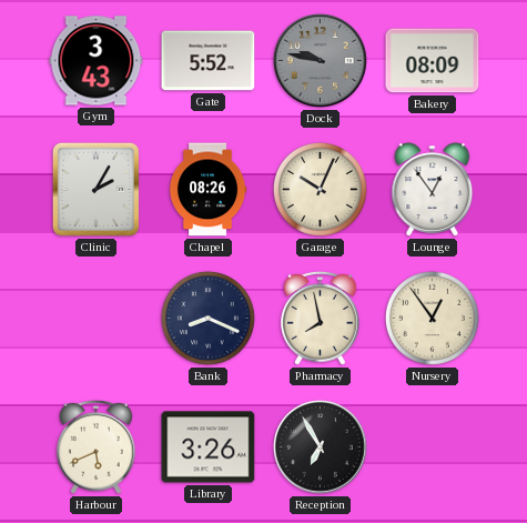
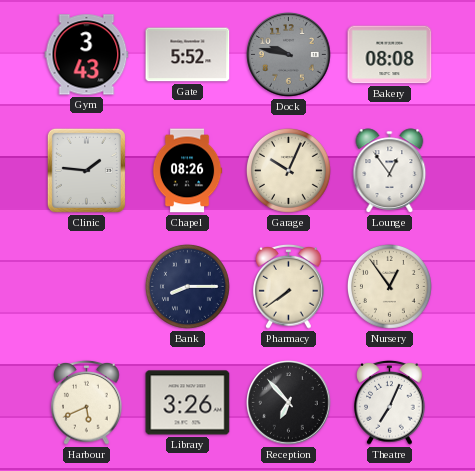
Bakery: 08:09 -> 08:08
Clinic: 2:05 -> 1:46
Bank: 8:19 -> 8:15
Pharmacy: 7:58 -> 7:39
Reception: 6:55 -> 6:53
Theatre: none -> 7:04
